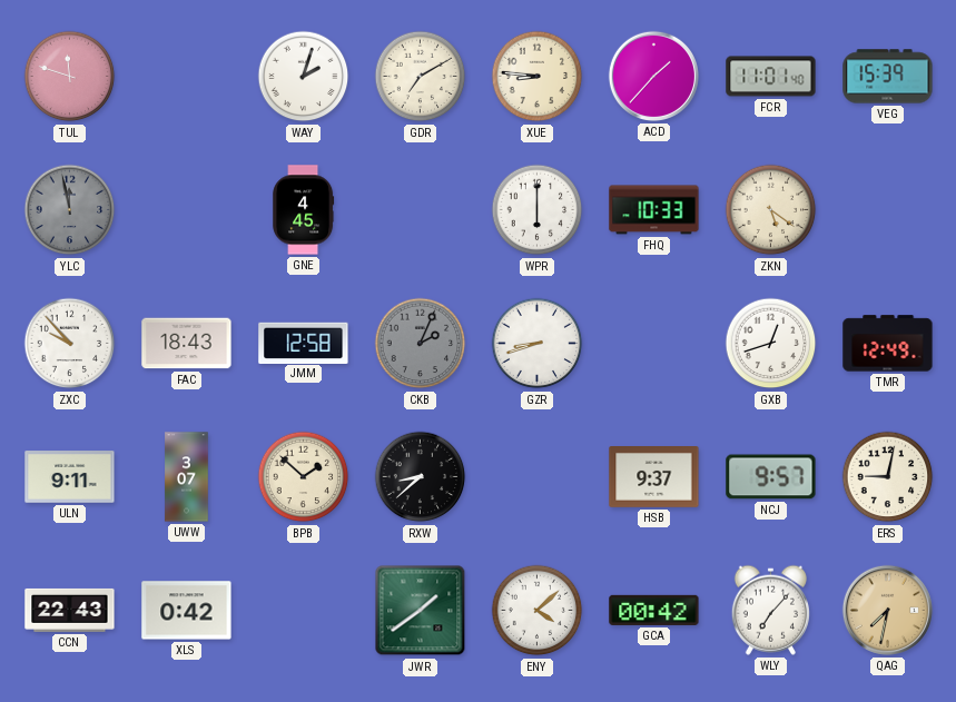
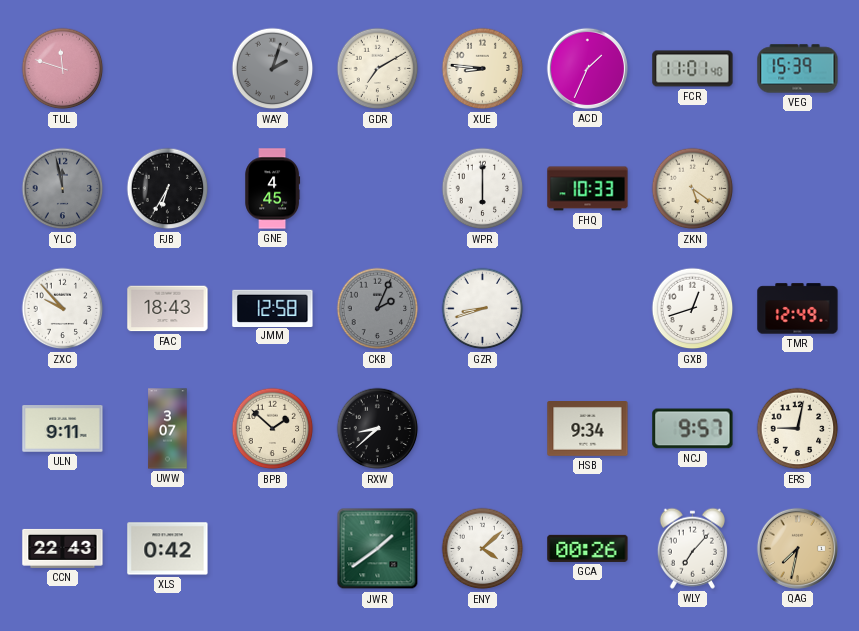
WAY dial: white -> grey
ACD: 1:37 -> 1:34
FJB: none -> 6:35
HSB: 9:37 -> 9:34
GCA: 00:42 -> 00:26
